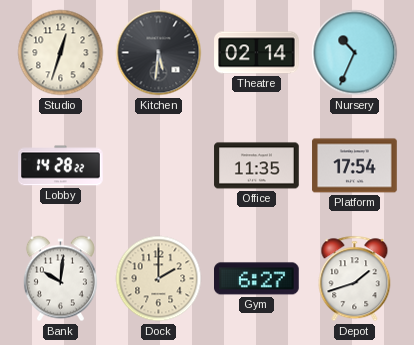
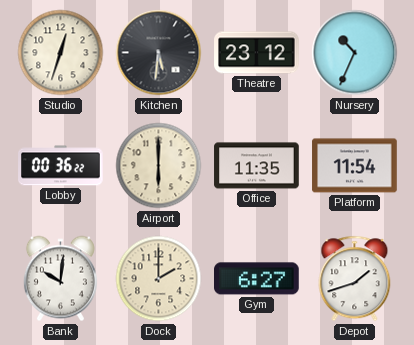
Theatre: 02:14 -> 23:12
Lobby: 14:28 -> 00:36
Airport: none -> 6:00
Platform: 17:54 -> 11:54
